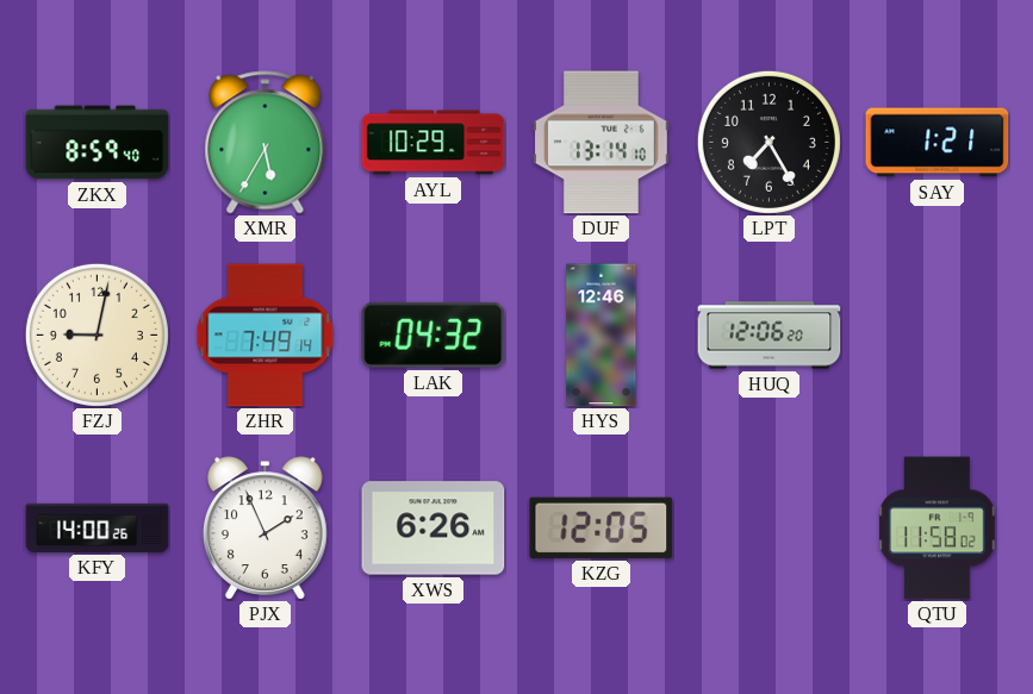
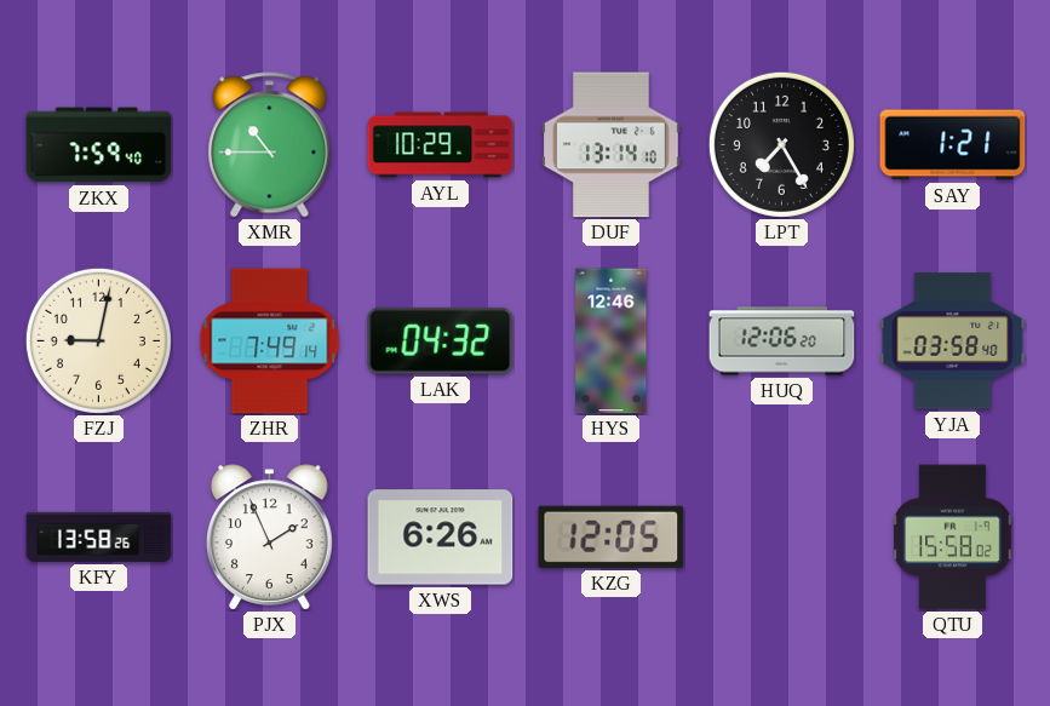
ZKX: 8:59 -> 7:59
XMR: 5:35 -> 10:45
YJA: none -> 03:58
KFY: 14:00 -> 13:58
QTU: 11:58 -> 15:58
